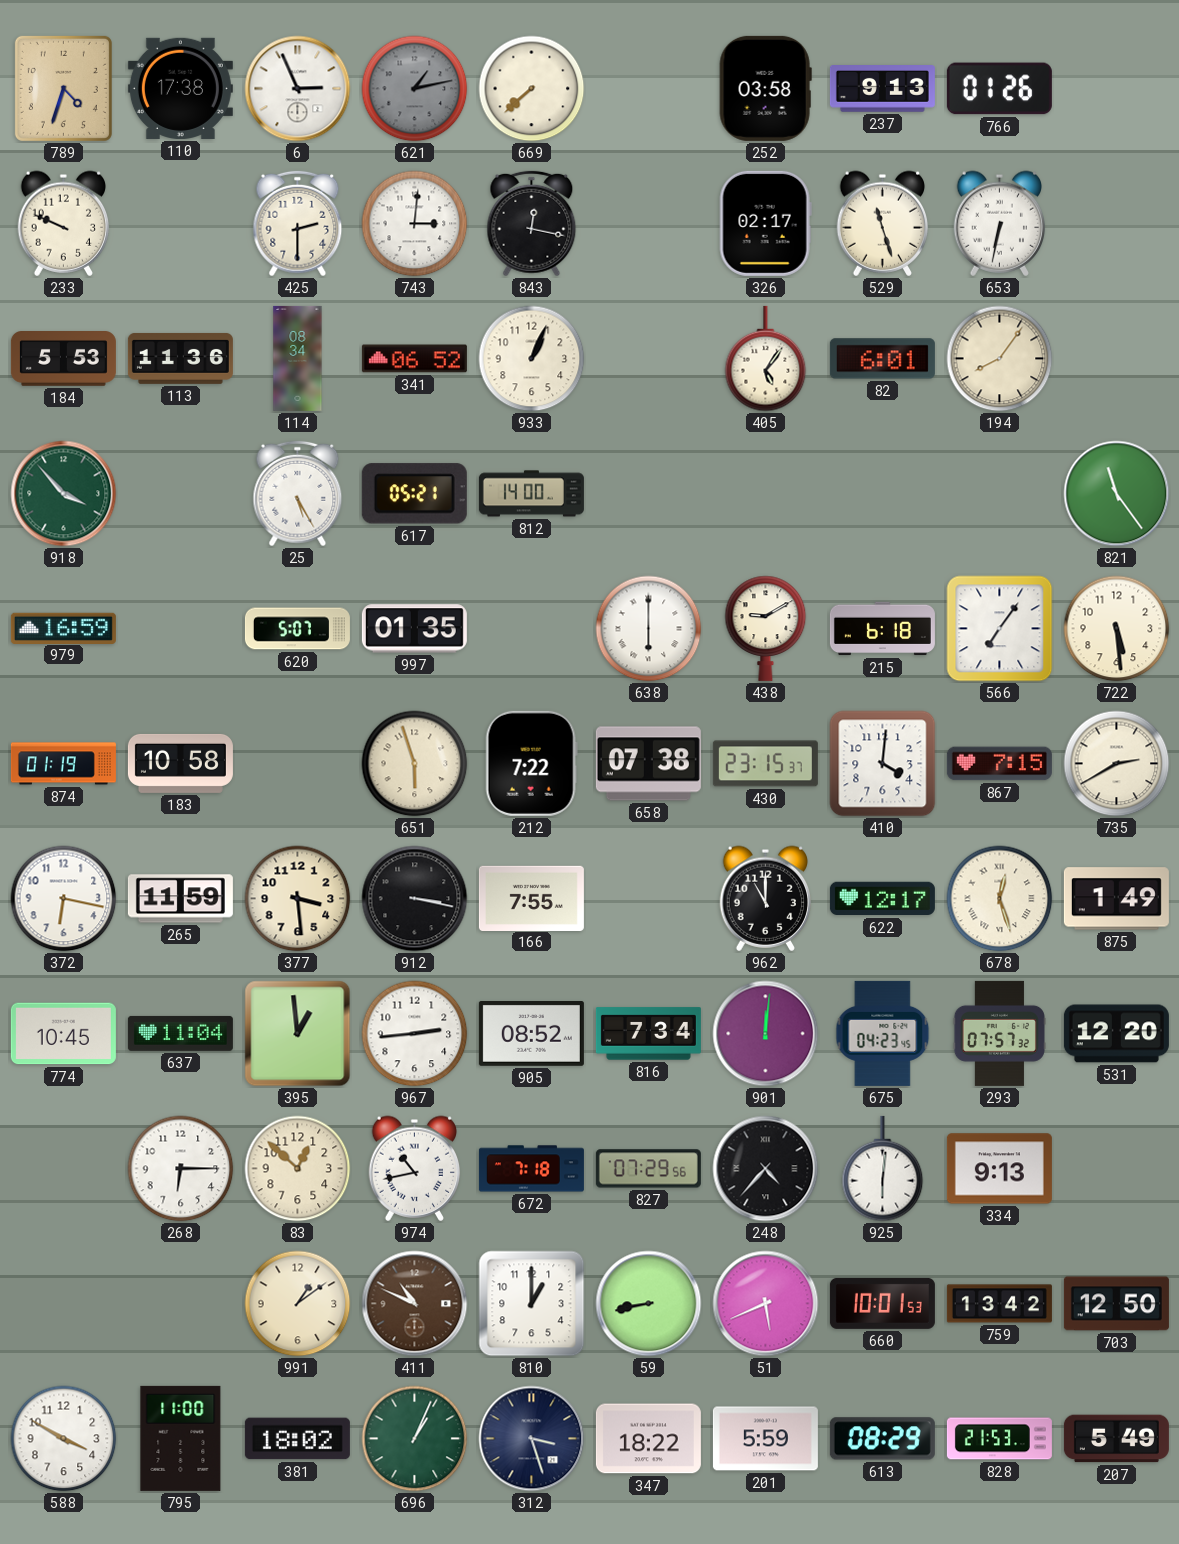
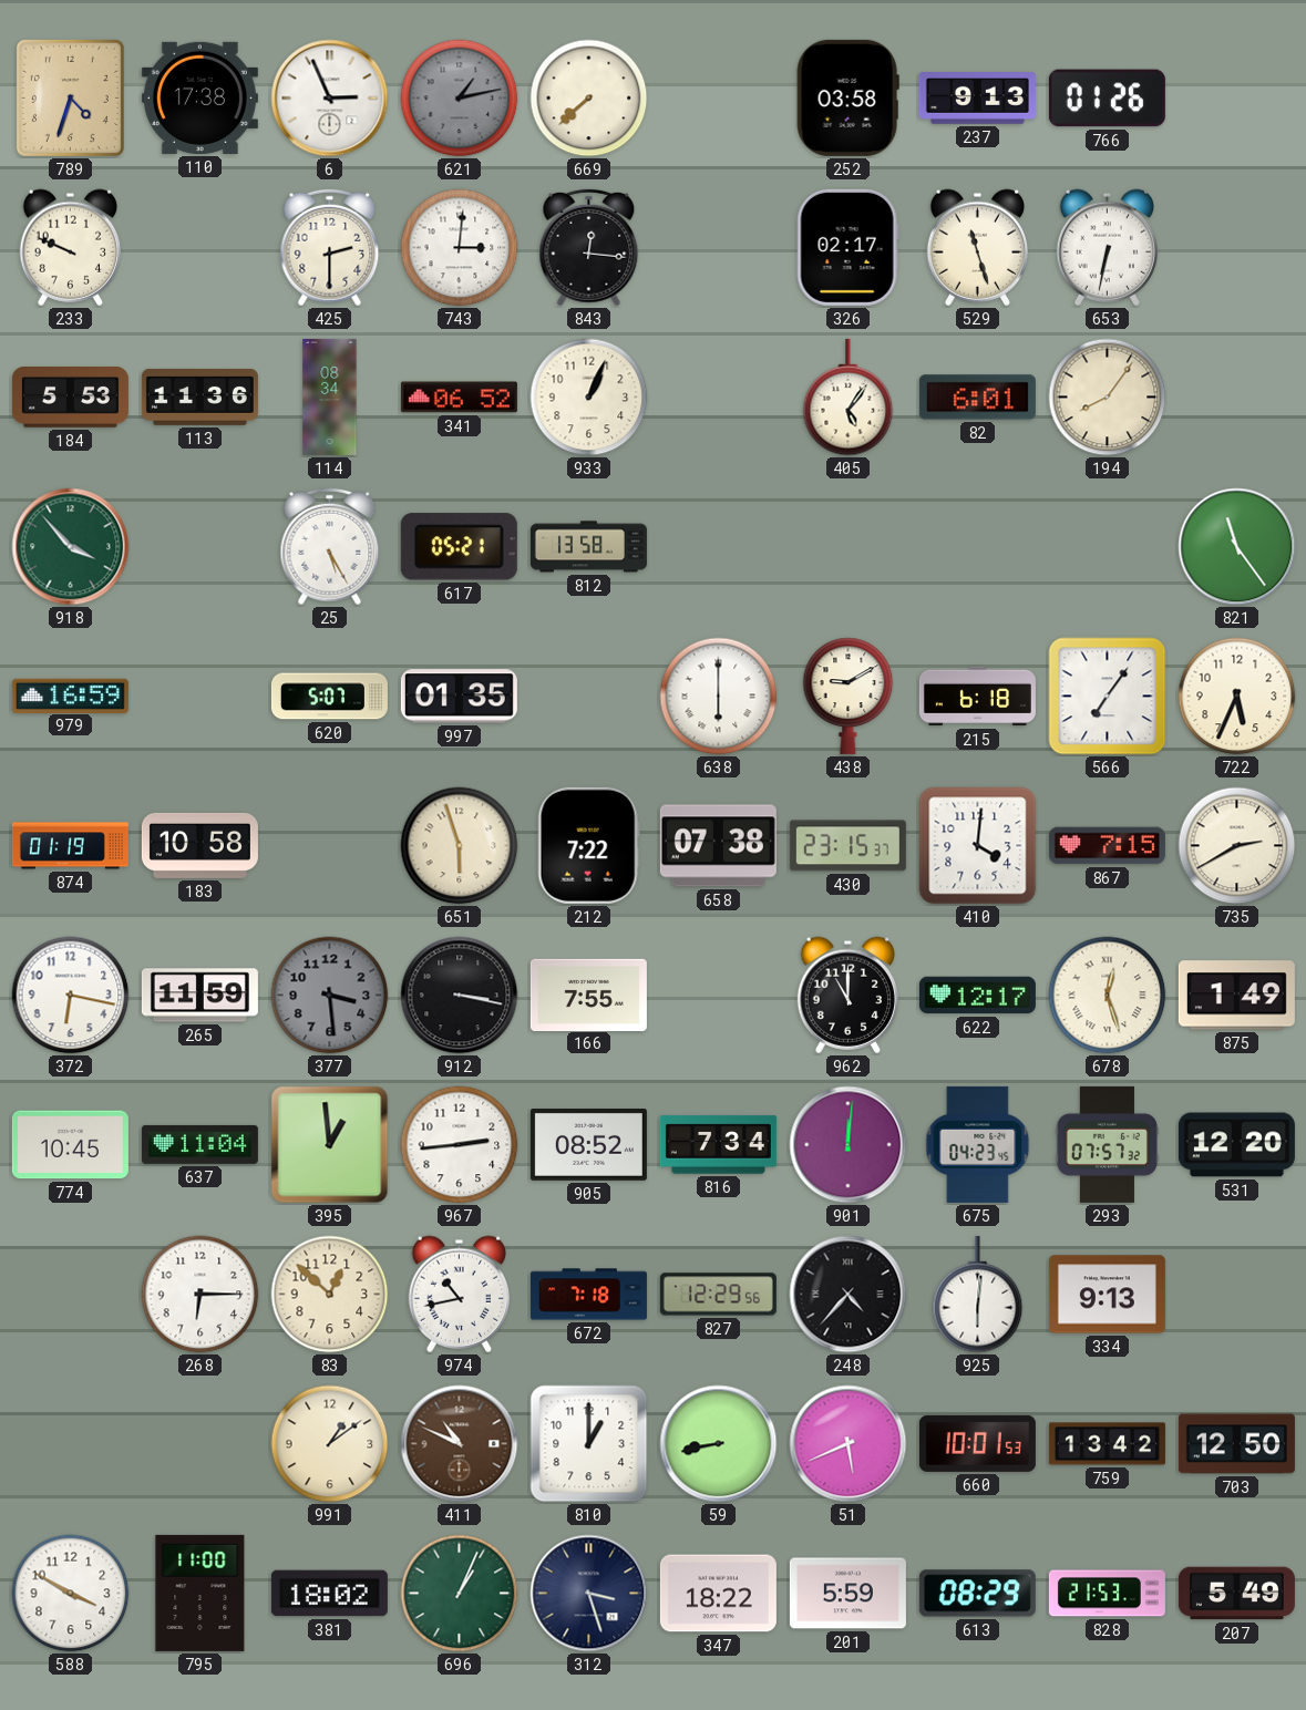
843: 12:17 -> 12:16
812: 14:00 -> 13:58
722: 5:29 -> 5:34
377 dial: cream -> grey
827: 07:29 -> 12:29
